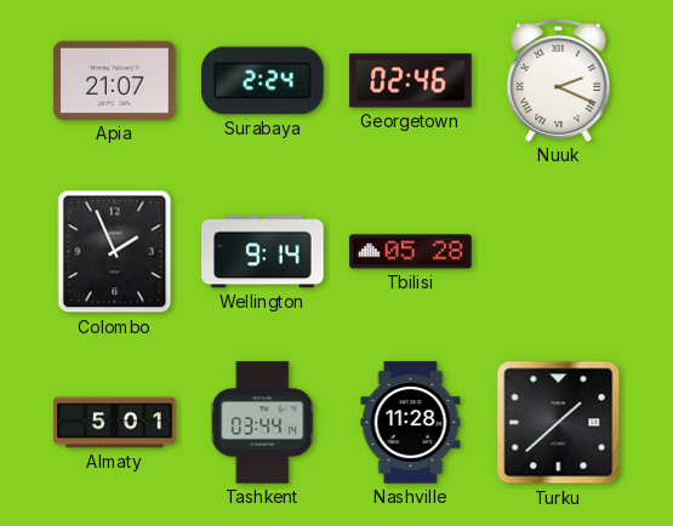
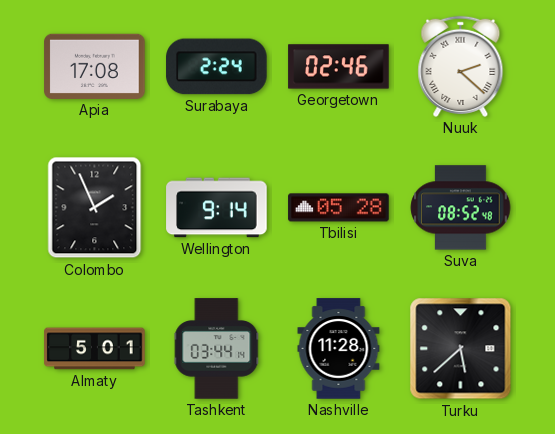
Apia: 21:07 -> 17:08
Nuuk: 2:19 -> 2:22
Suva: none -> 08:52
Turku: 1:38 -> 5:38
